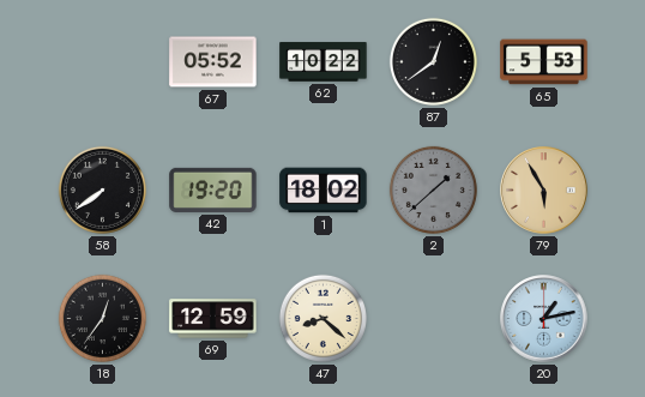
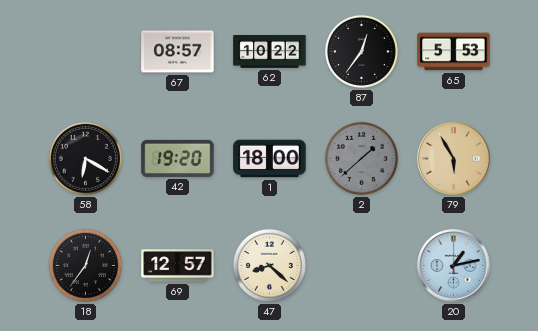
67: 05:52 -> 08:57
87: 12:39 -> 12:36
58: 7:39 -> 6:20
1: 18:02 -> 18:00
69: 12:59 -> 12:57
